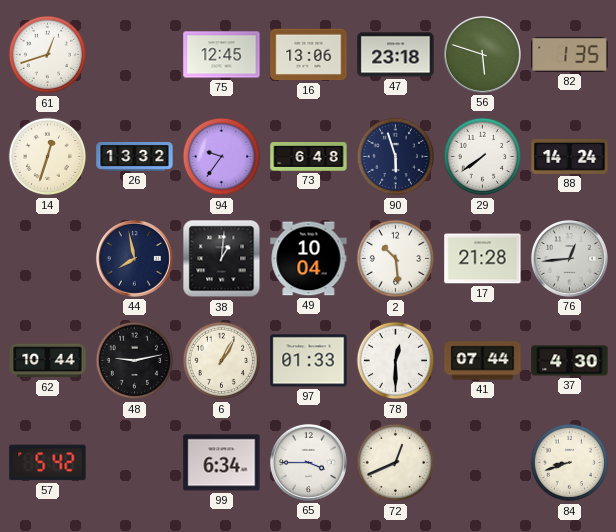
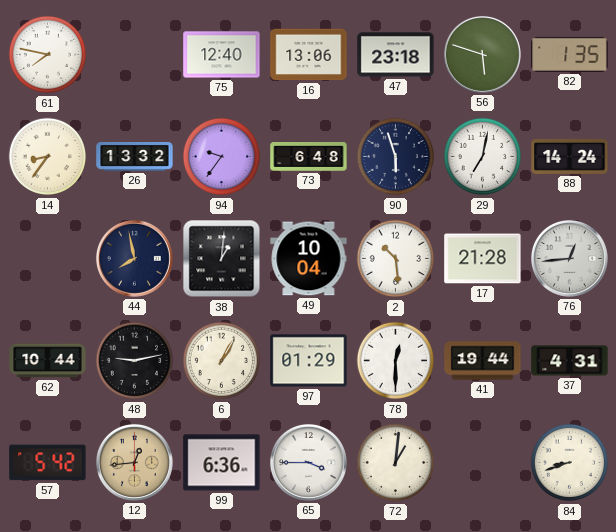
61: 12:42 -> 7:47
75: 12:45 -> 12:40
14: 12:33 -> 8:36
29: 7:39 -> 7:02
97: 01:33 -> 01:29
41: 07:44 -> 19:44
37: 4:30 -> 4:31
12: none -> 12:44
99: 6:34 -> 6:36
72: 12:41 -> 1:01
